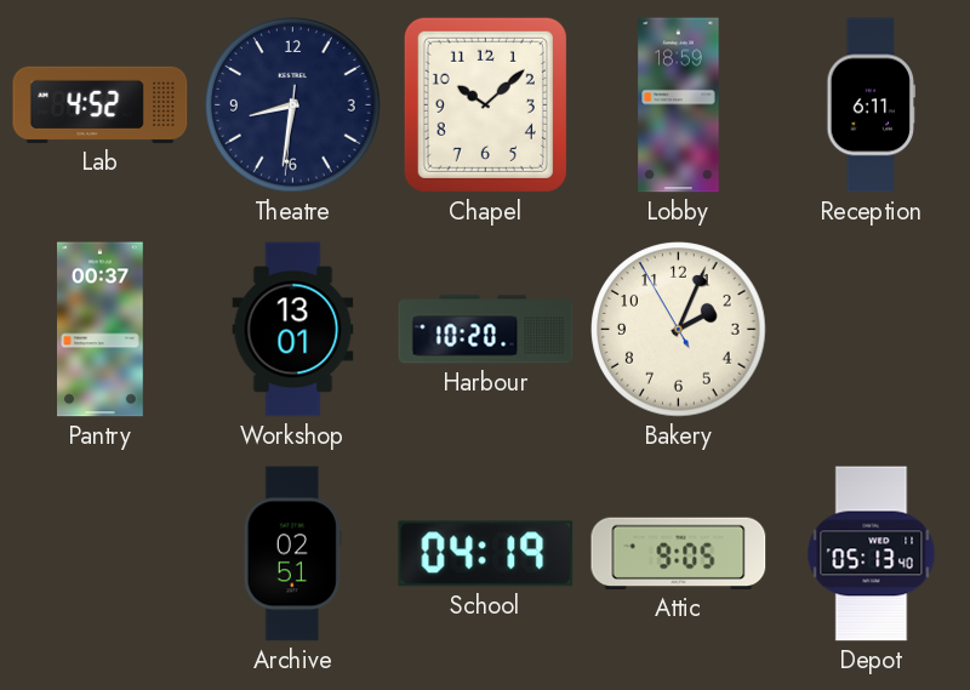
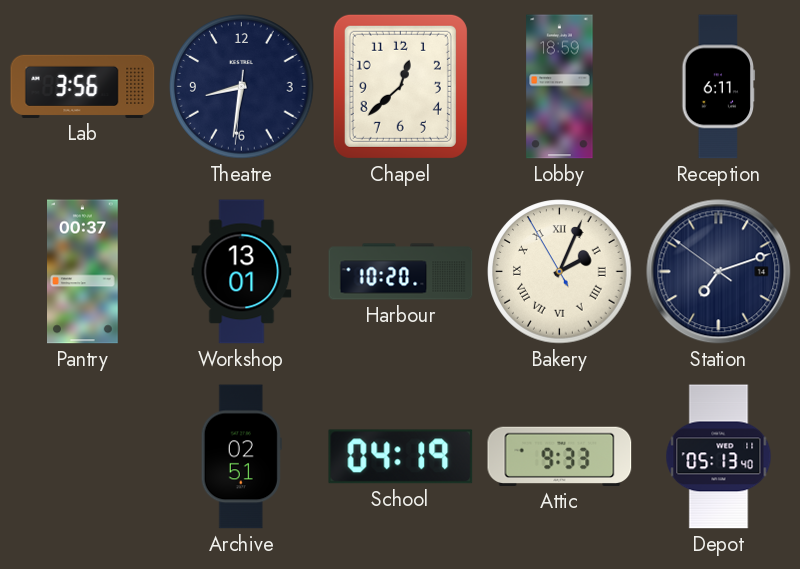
Lab: 4:52 -> 3:56
Chapel: 10:08 -> 12:38
Bakery numerals: Arabic -> Roman
Station: none -> 7:11
Attic: 9:05 -> 9:33
